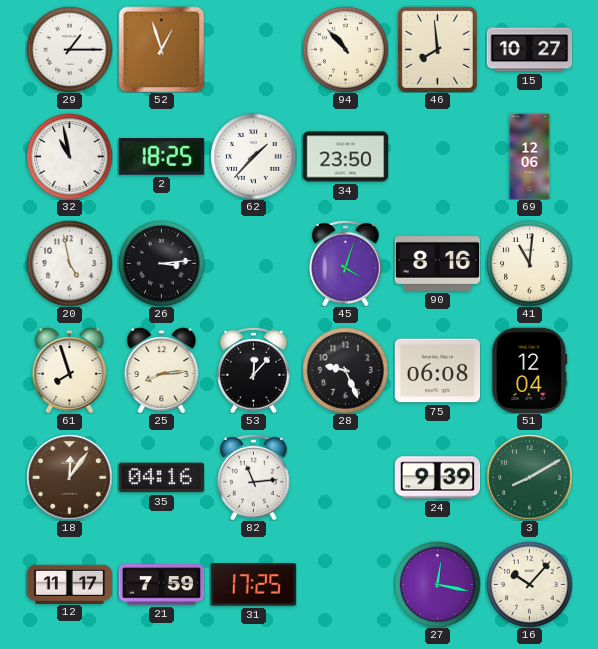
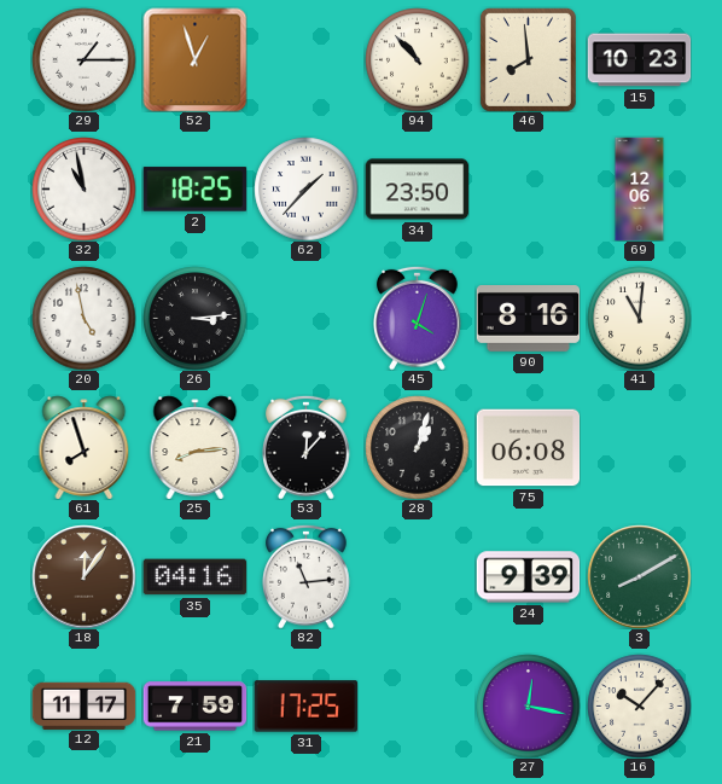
15: 10:27 -> 10:23
28: 9:26 -> 1:03
51: 12:04 -> none
